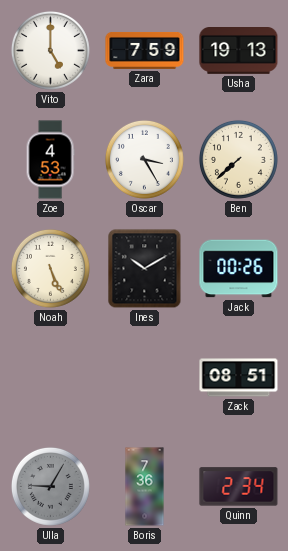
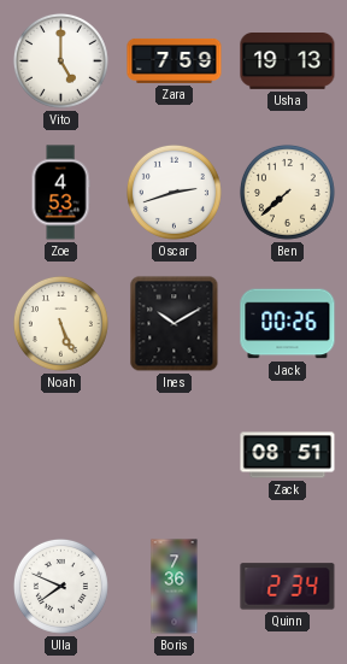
Oscar: 3:25 -> 2:42
Ulla: 9:05 -> 7:49
Ulla dial: grey -> white
